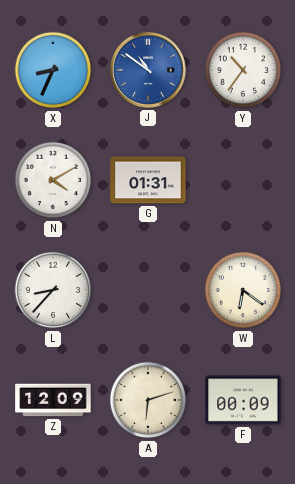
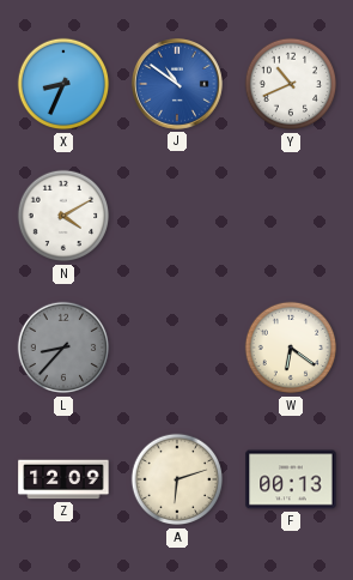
Y: 10:36 -> 10:41
G: 01:31 -> none
L dial: white -> grey
F: 00:09 -> 00:13
